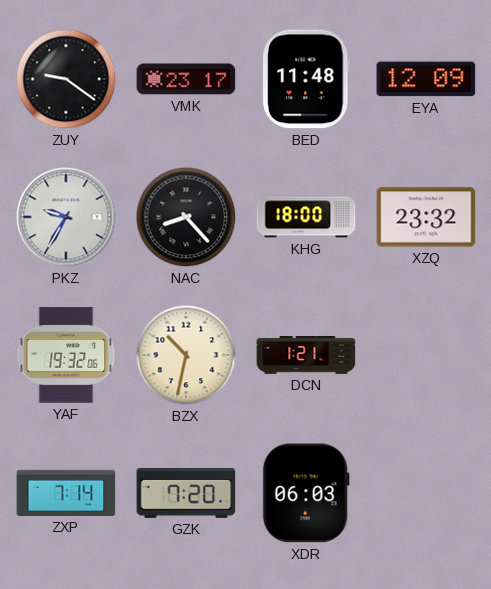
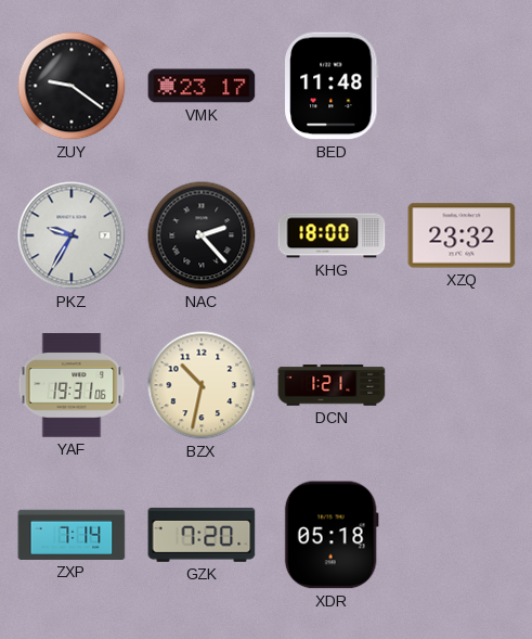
EYA: 12:09 -> none
NAC: 8:23 -> 2:23
YAF: 19:32 -> 19:31
XDR: 06:03 -> 05:18
